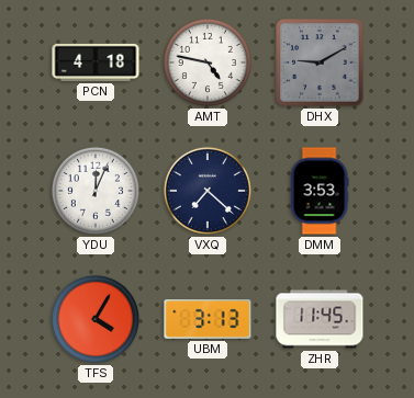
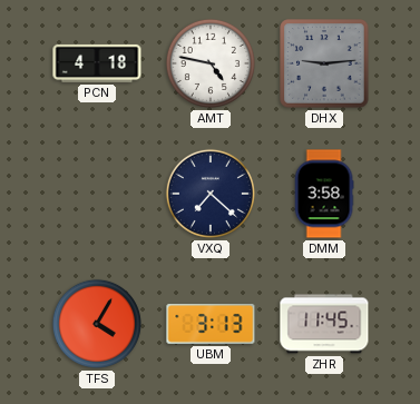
DHX: 9:10 -> 9:14
YDU: 12:04 -> none
DMM: 3:53 -> 3:58
